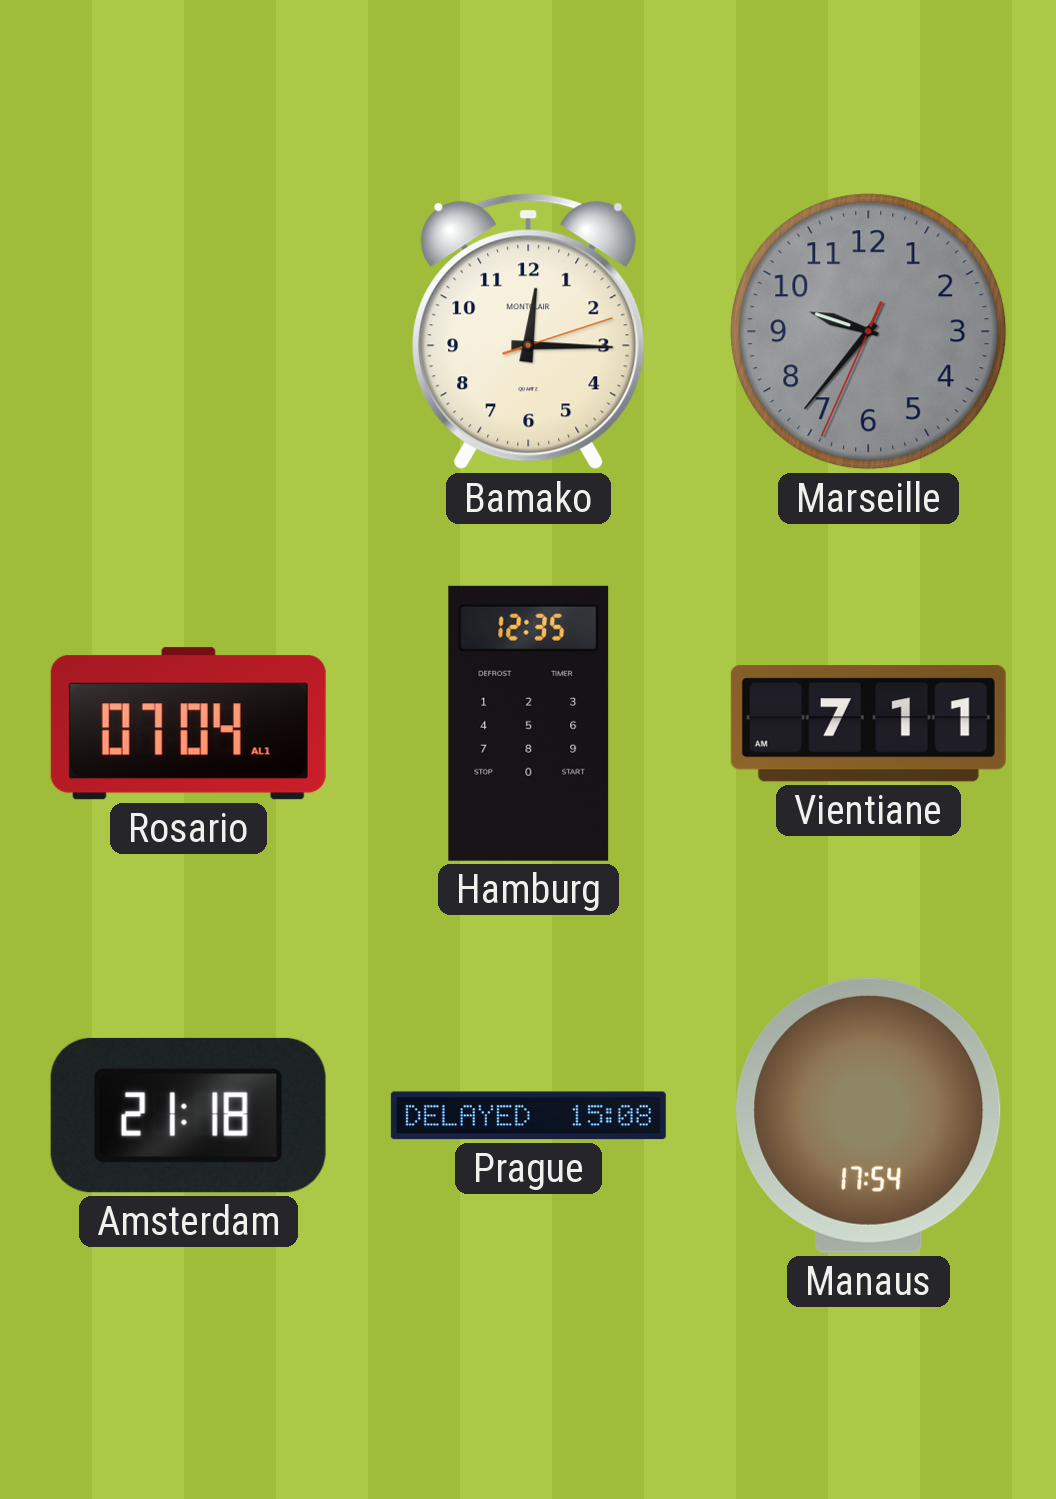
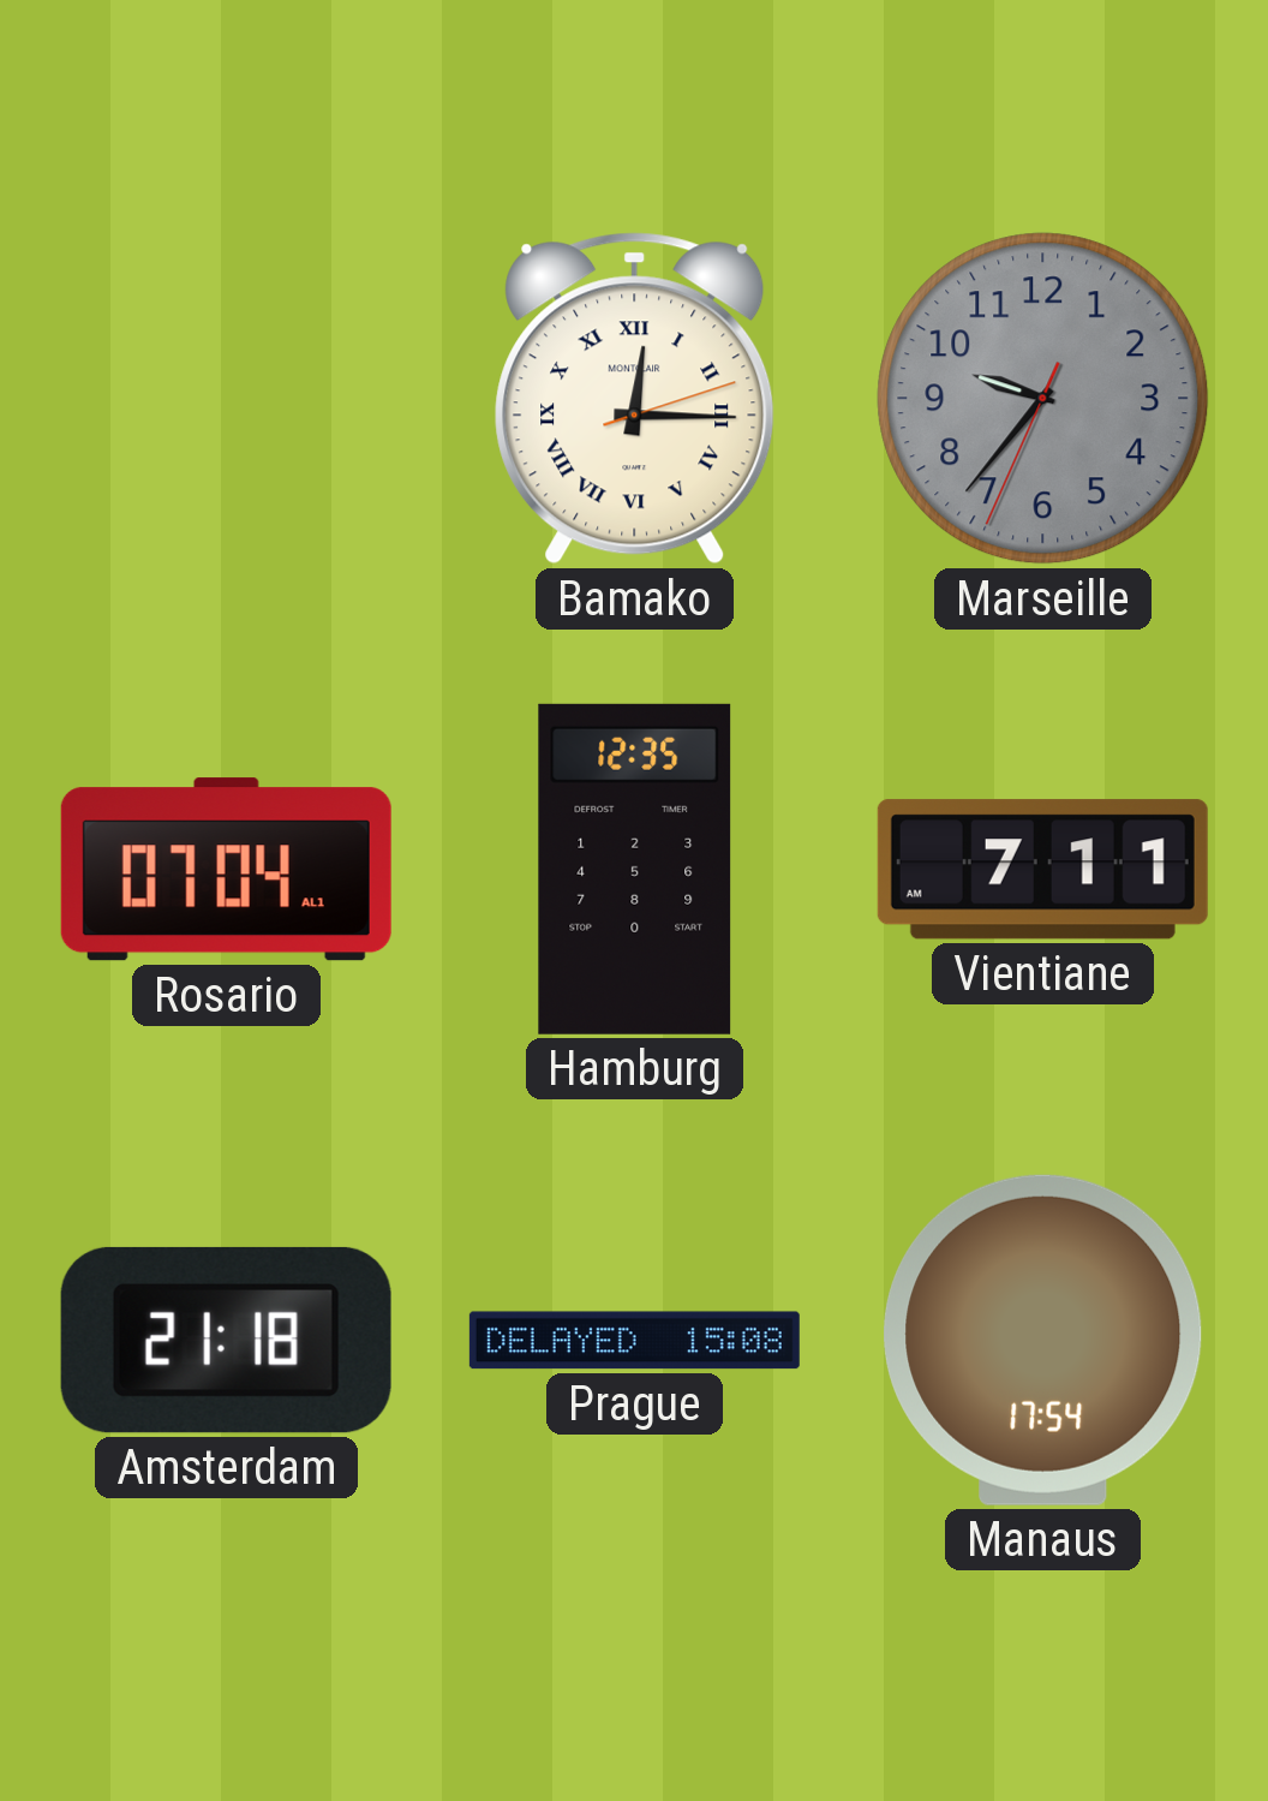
Bamako numerals: Arabic -> Roman
